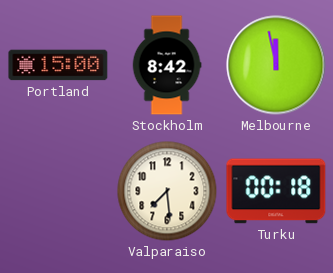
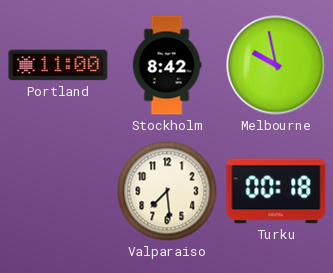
Portland: 15:00 -> 11:00
Melbourne: 11:58 -> 9:58
